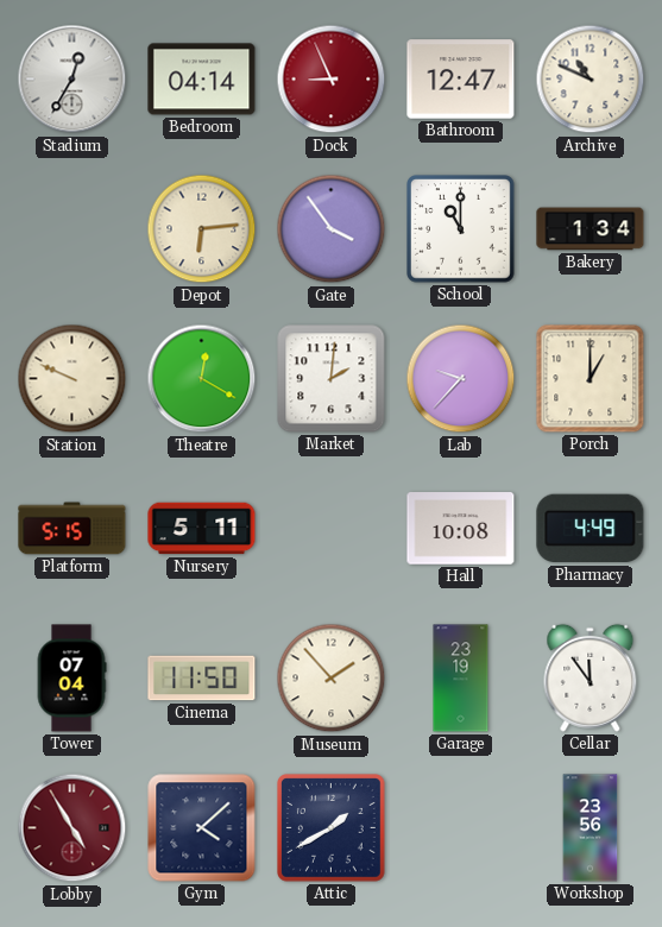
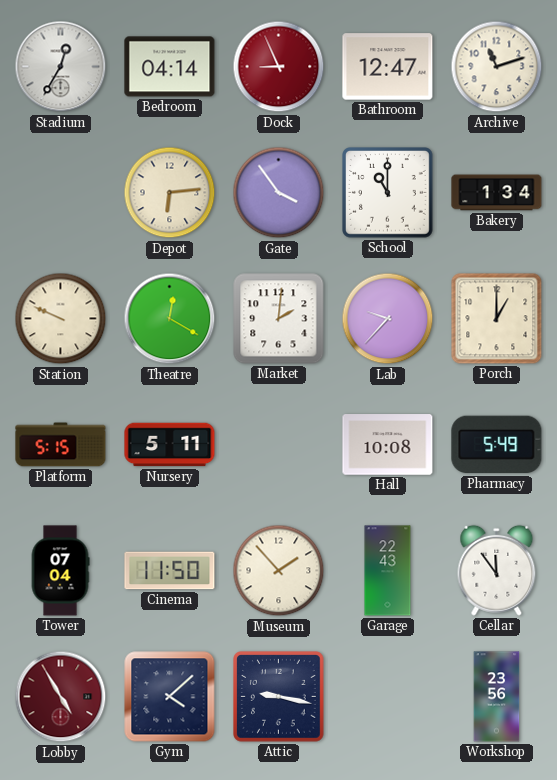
Archive: 10:49 -> 11:12
Pharmacy: 4:49 -> 5:49
Garage: 23:19 -> 22:43
Attic: 1:40 -> 9:17
